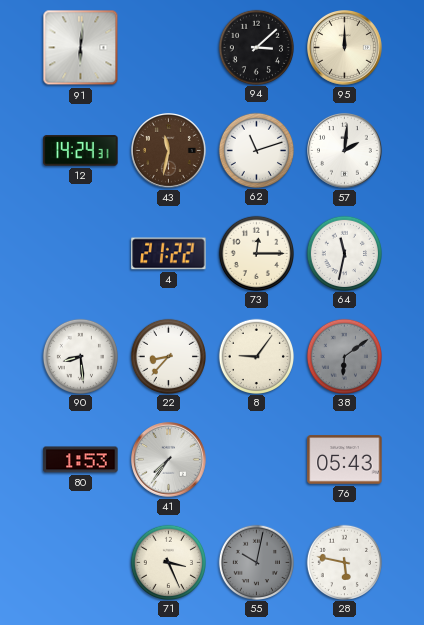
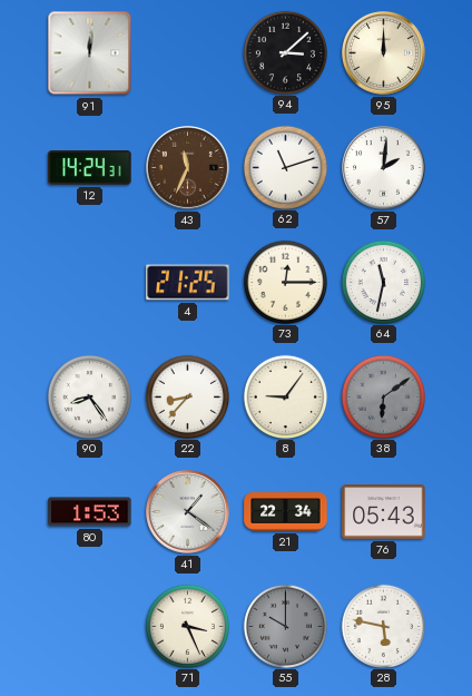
91: 6:01 -> 12:01
43: 11:32 -> 11:34
4: 21:22 -> 21:25
90: 8:29 -> 8:24
41: 7:36 -> 1:21
21: none -> 22:34
55: 10:02 -> 10:00
